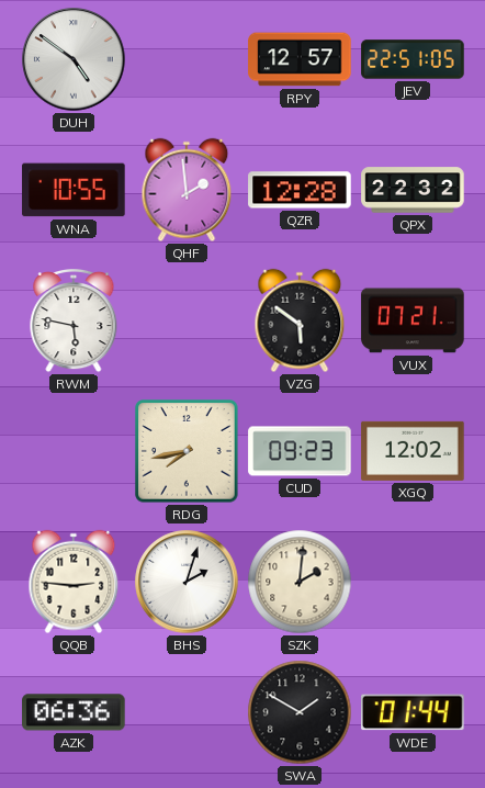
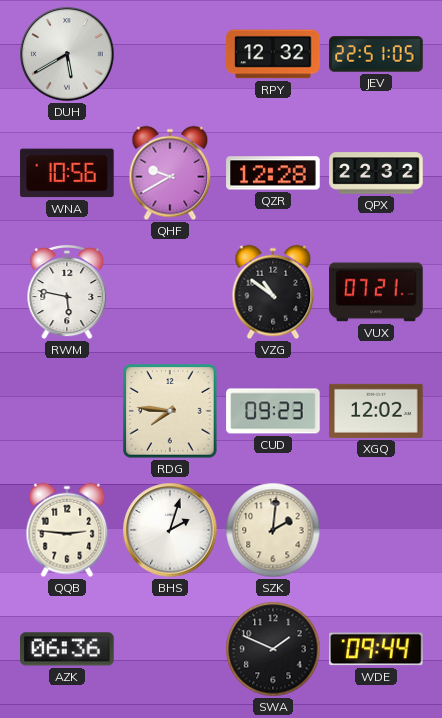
DUH: 4:51 -> 5:40
RPY: 12:57 -> 12:32
WNA: 10:55 -> 10:56
QHF: 1:59 -> 9:40
VZG: 5:51 -> 10:51
RDG: 7:43 -> 7:46
SWA: 1:50 -> 1:49
WDE: 01:44 -> 09:44
